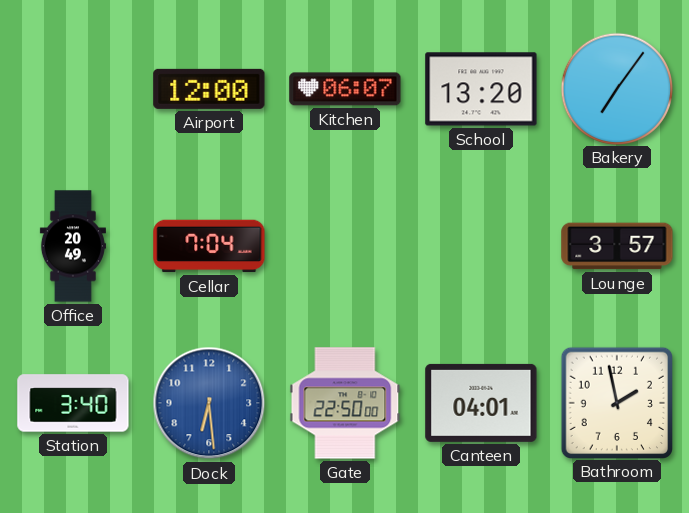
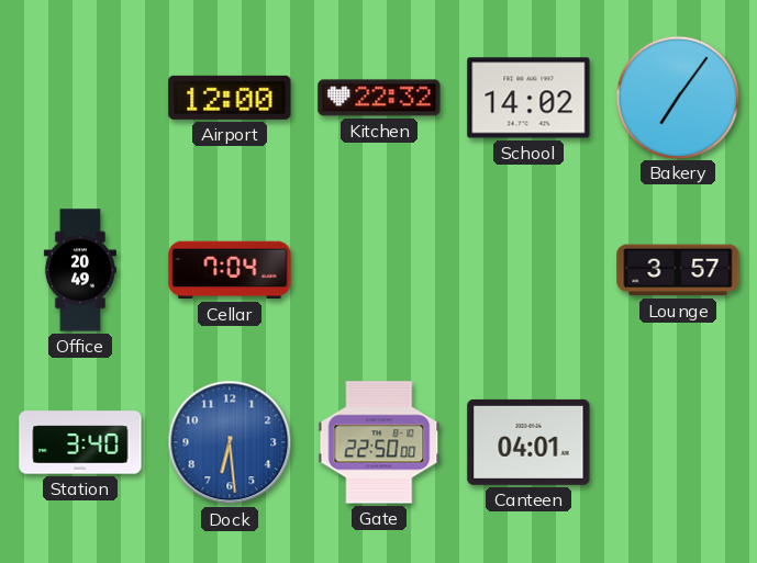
Kitchen: 06:07 -> 22:32
School: 13:20 -> 14:02
Bathroom: 1:58 -> none
